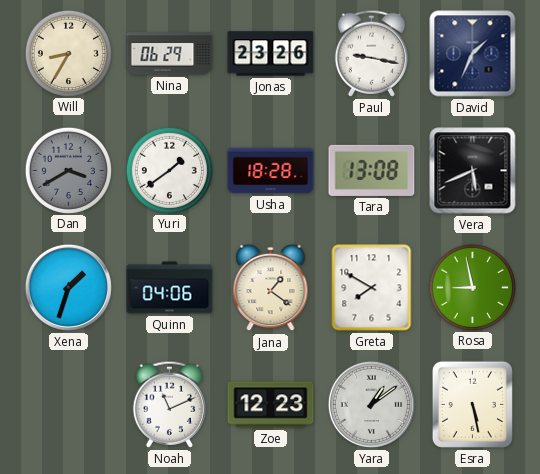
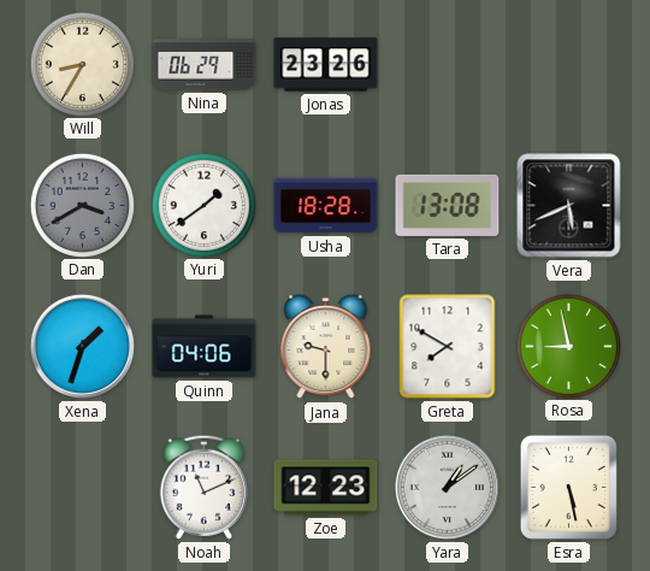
Paul: 9:17 -> none
David: 1:34 -> none
Jana: 1:21 -> 9:30
